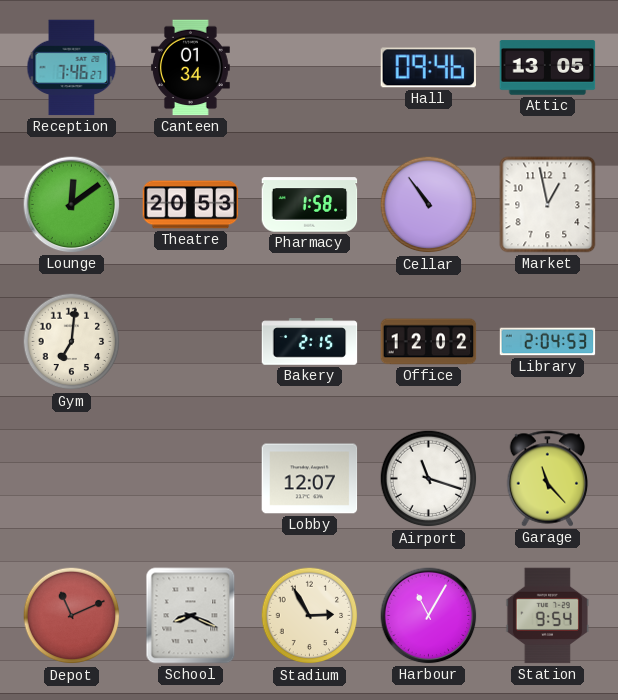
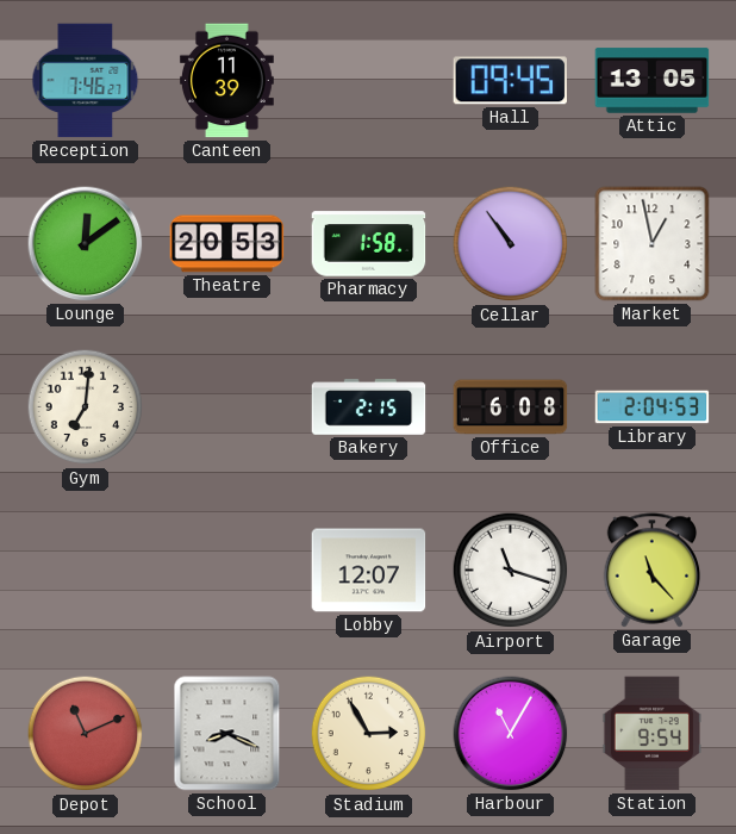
Canteen: 01:34 -> 11:39
Hall: 09:46 -> 09:45
Office: 12:02 -> 6:08
